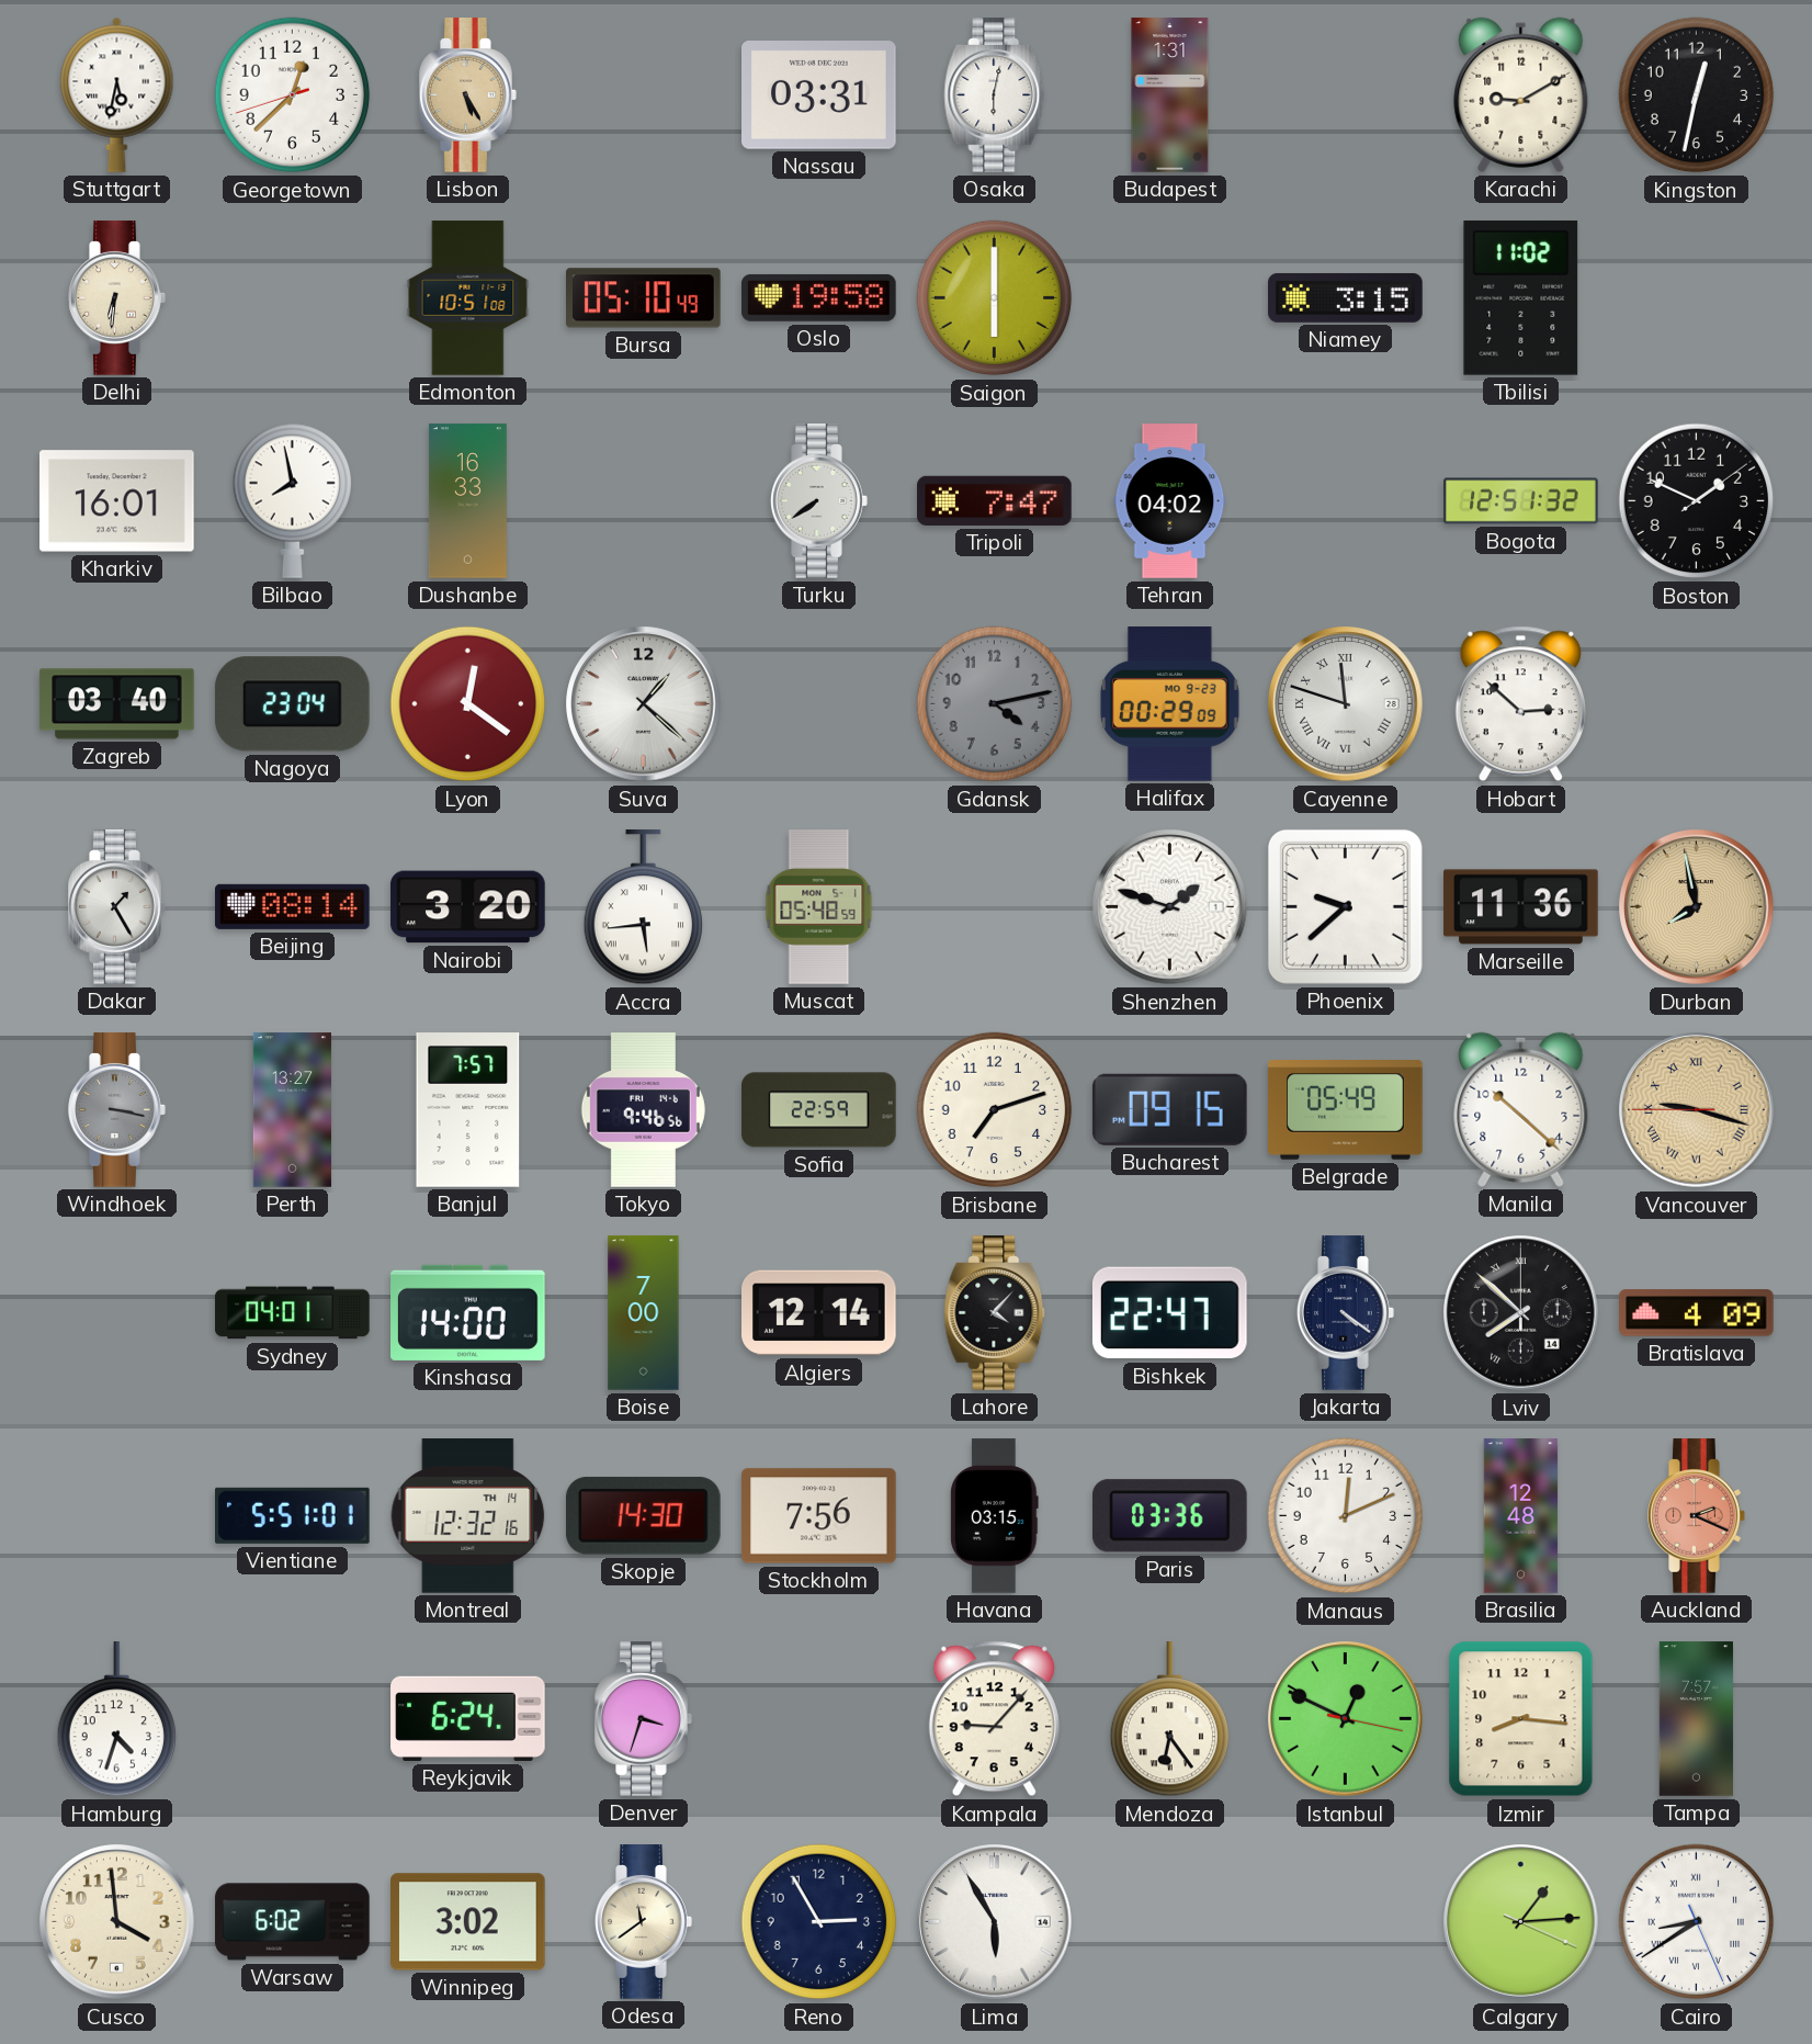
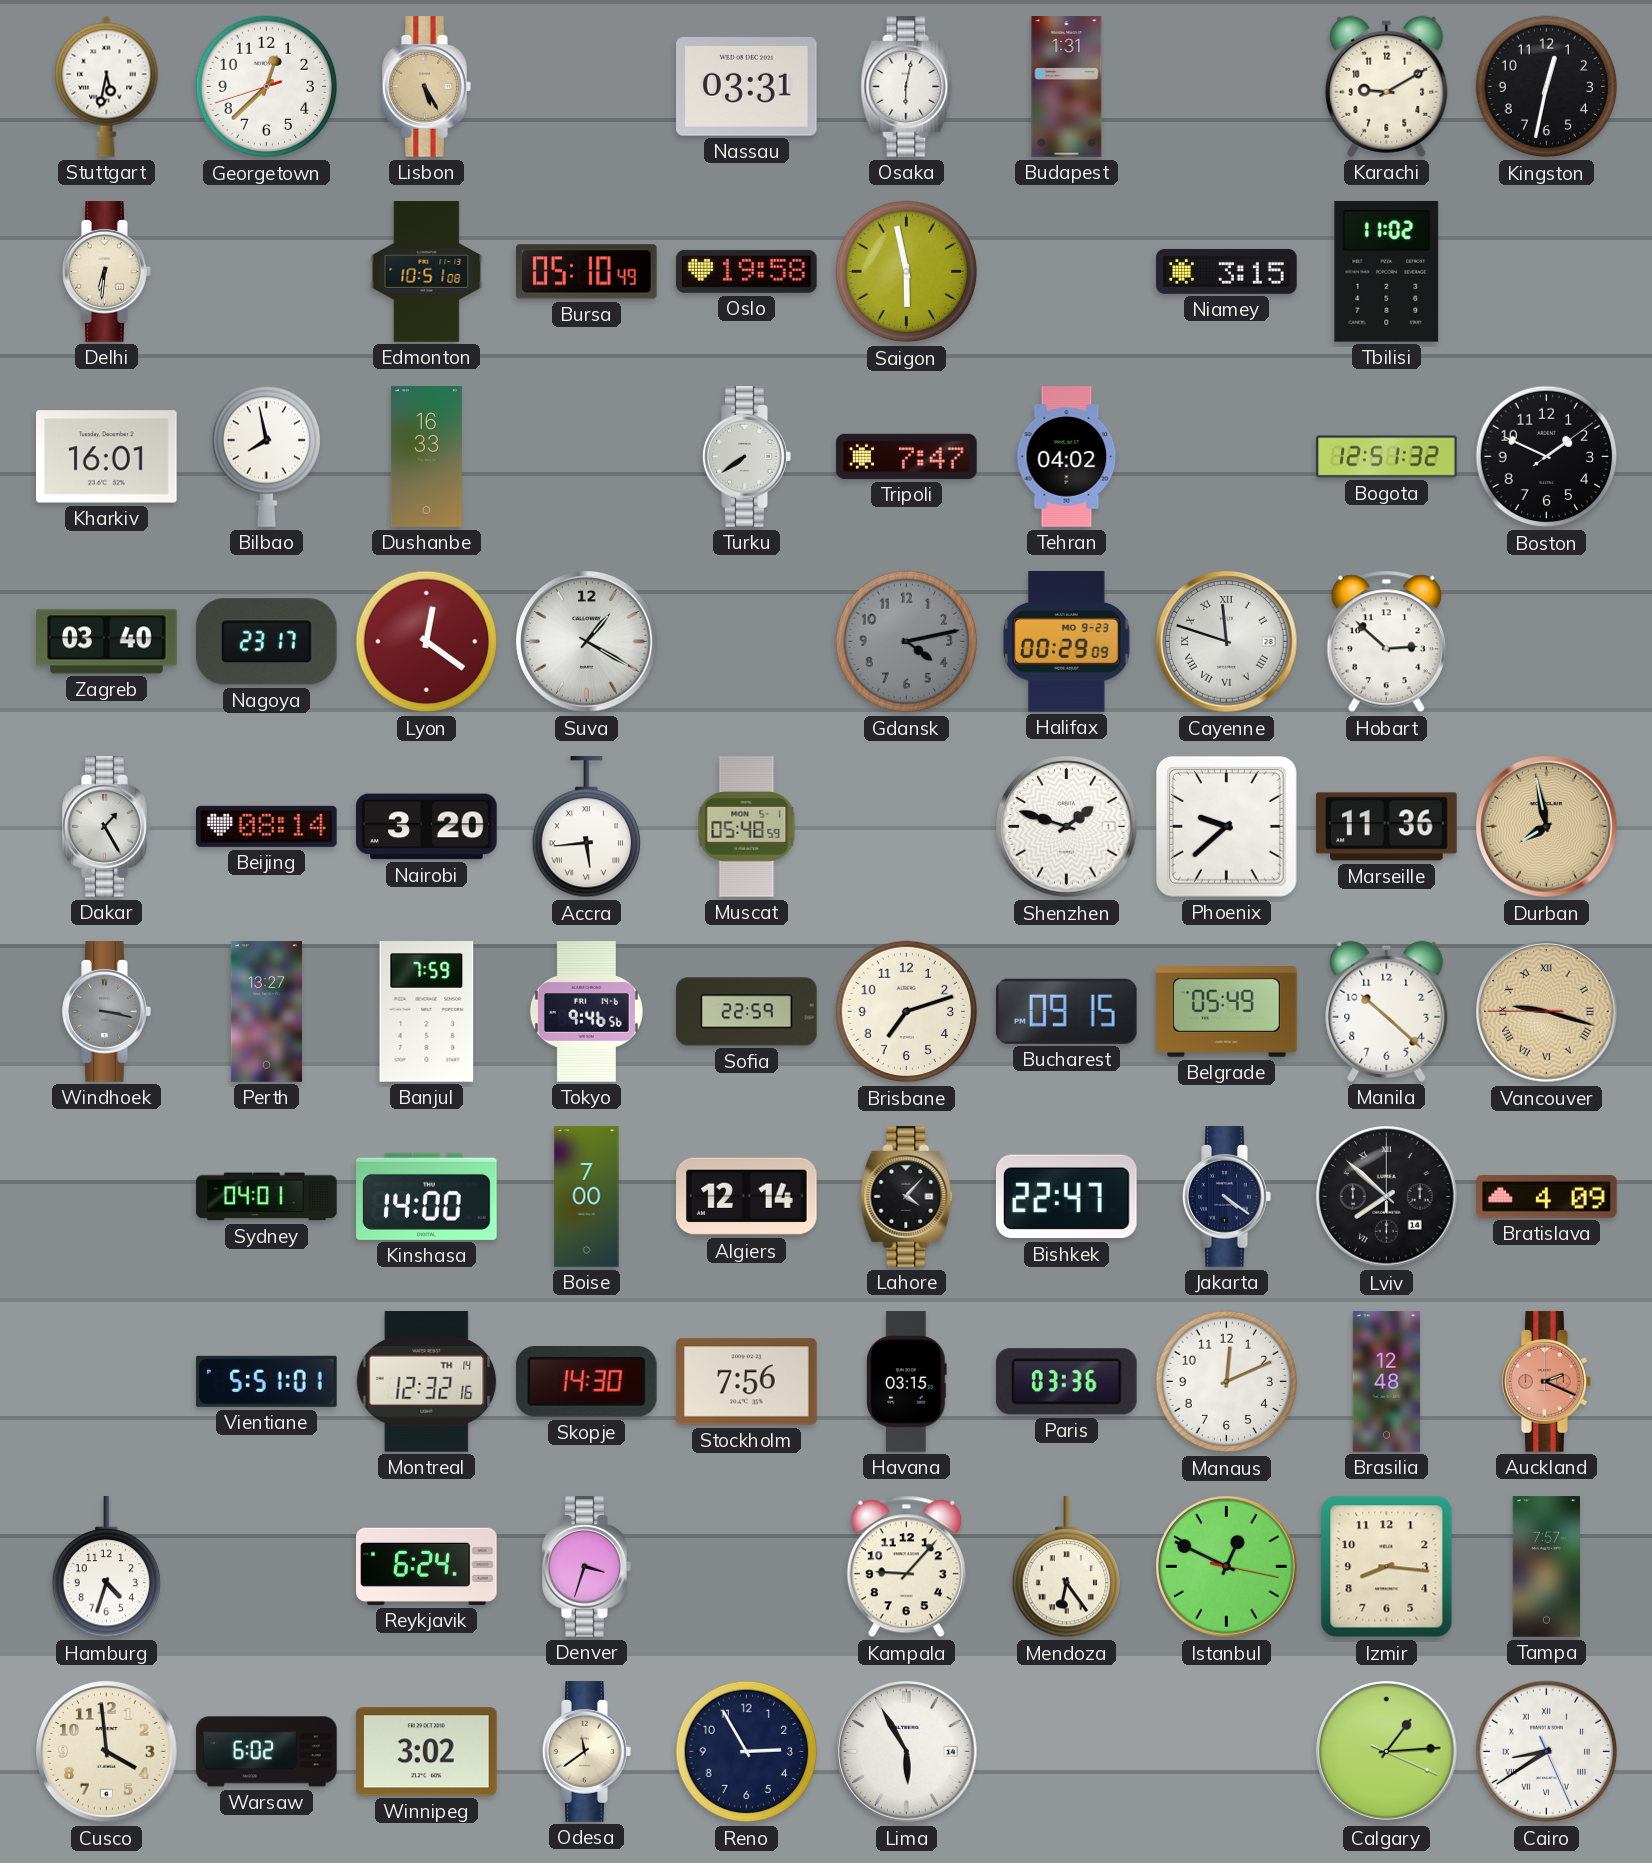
Saigon: 6:00 -> 5:58
Nagoya: 23:04 -> 23:17
Suva: 1:22 -> 1:20
Banjul: 7:57 -> 7:59
